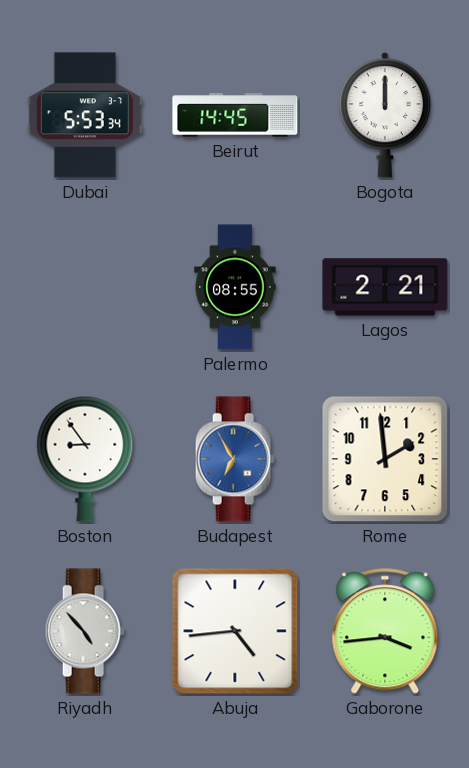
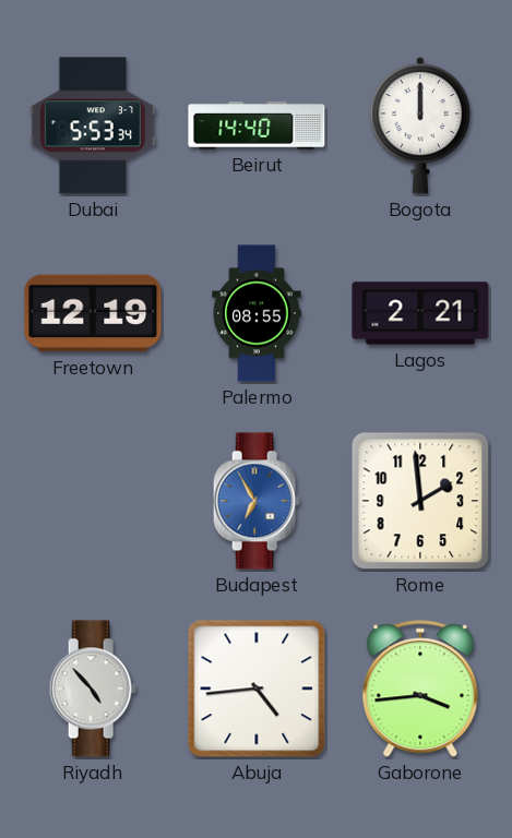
Beirut: 14:45 -> 14:40
Freetown: none -> 12:19
Boston: 8:54 -> none
